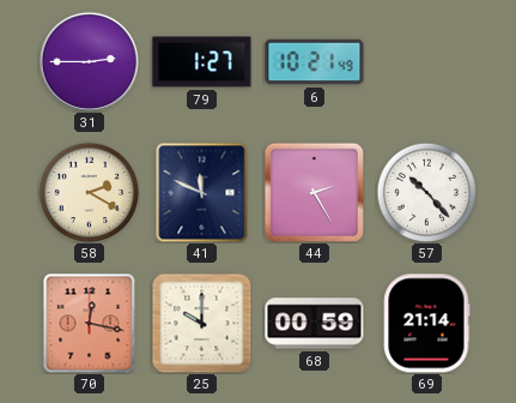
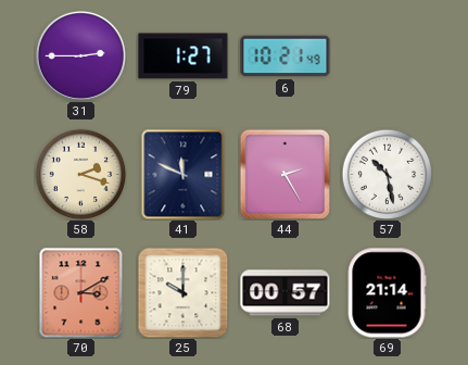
58: 2:20 -> 2:18
57: 10:23 -> 10:28
70: 12:17 -> 3:10
68: 00:59 -> 00:57
